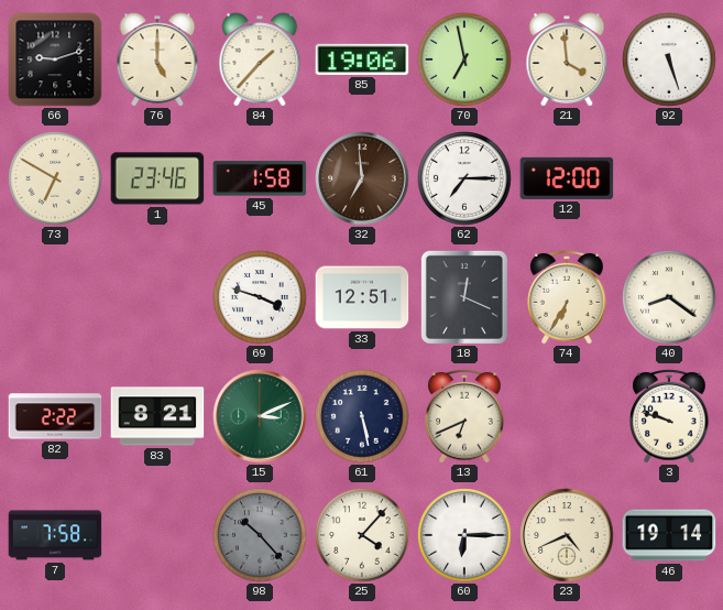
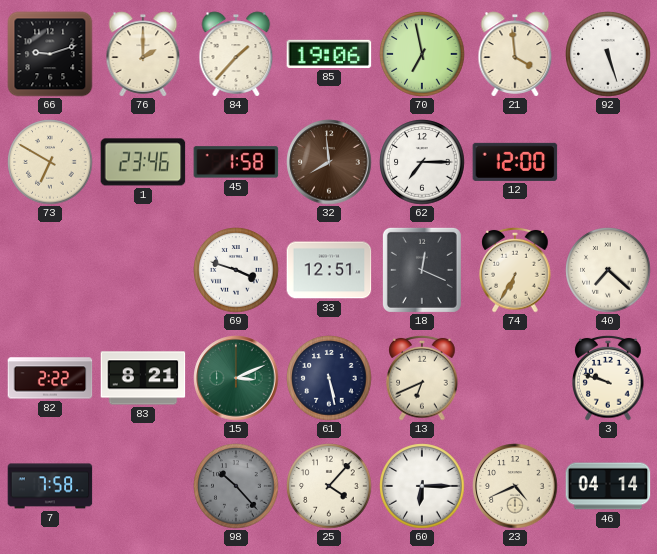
76: 5:00 -> 2:00
32: 6:59 -> 7:59
40: 8:21 -> 7:22
46: 19:14 -> 04:14
